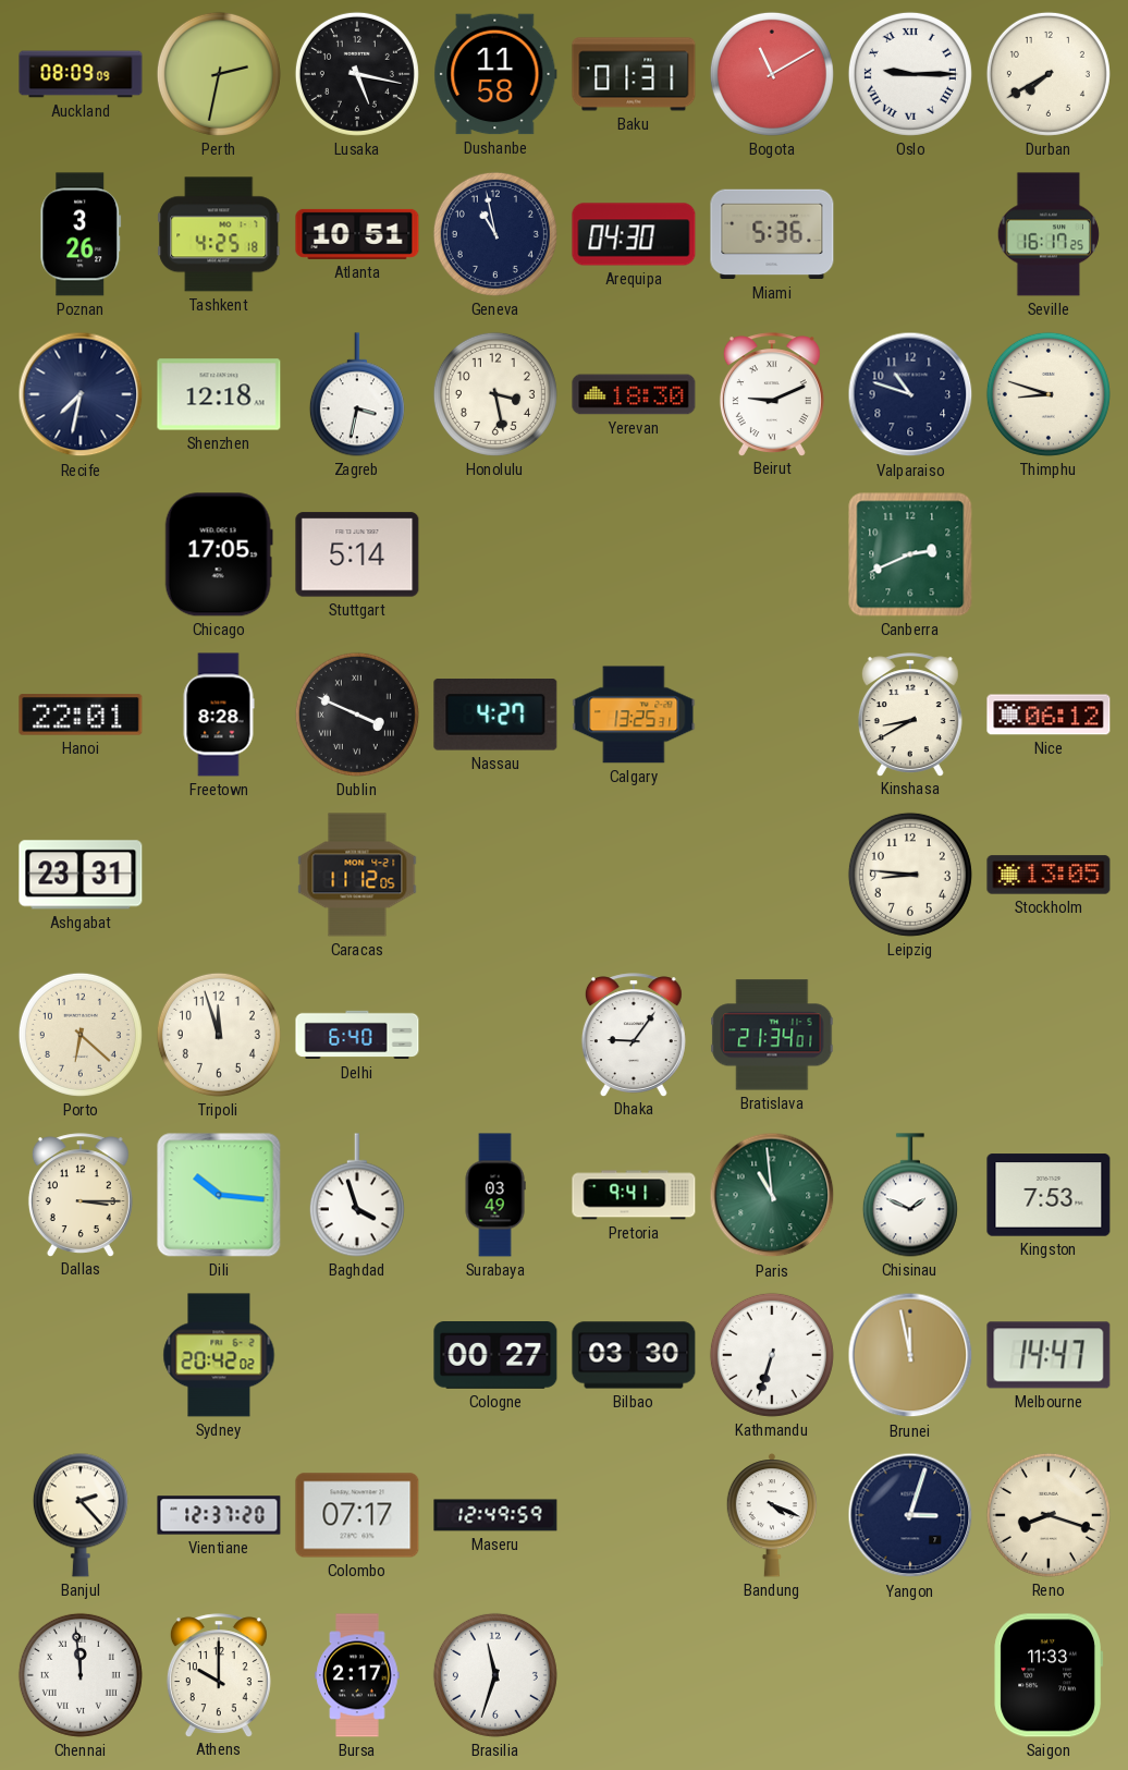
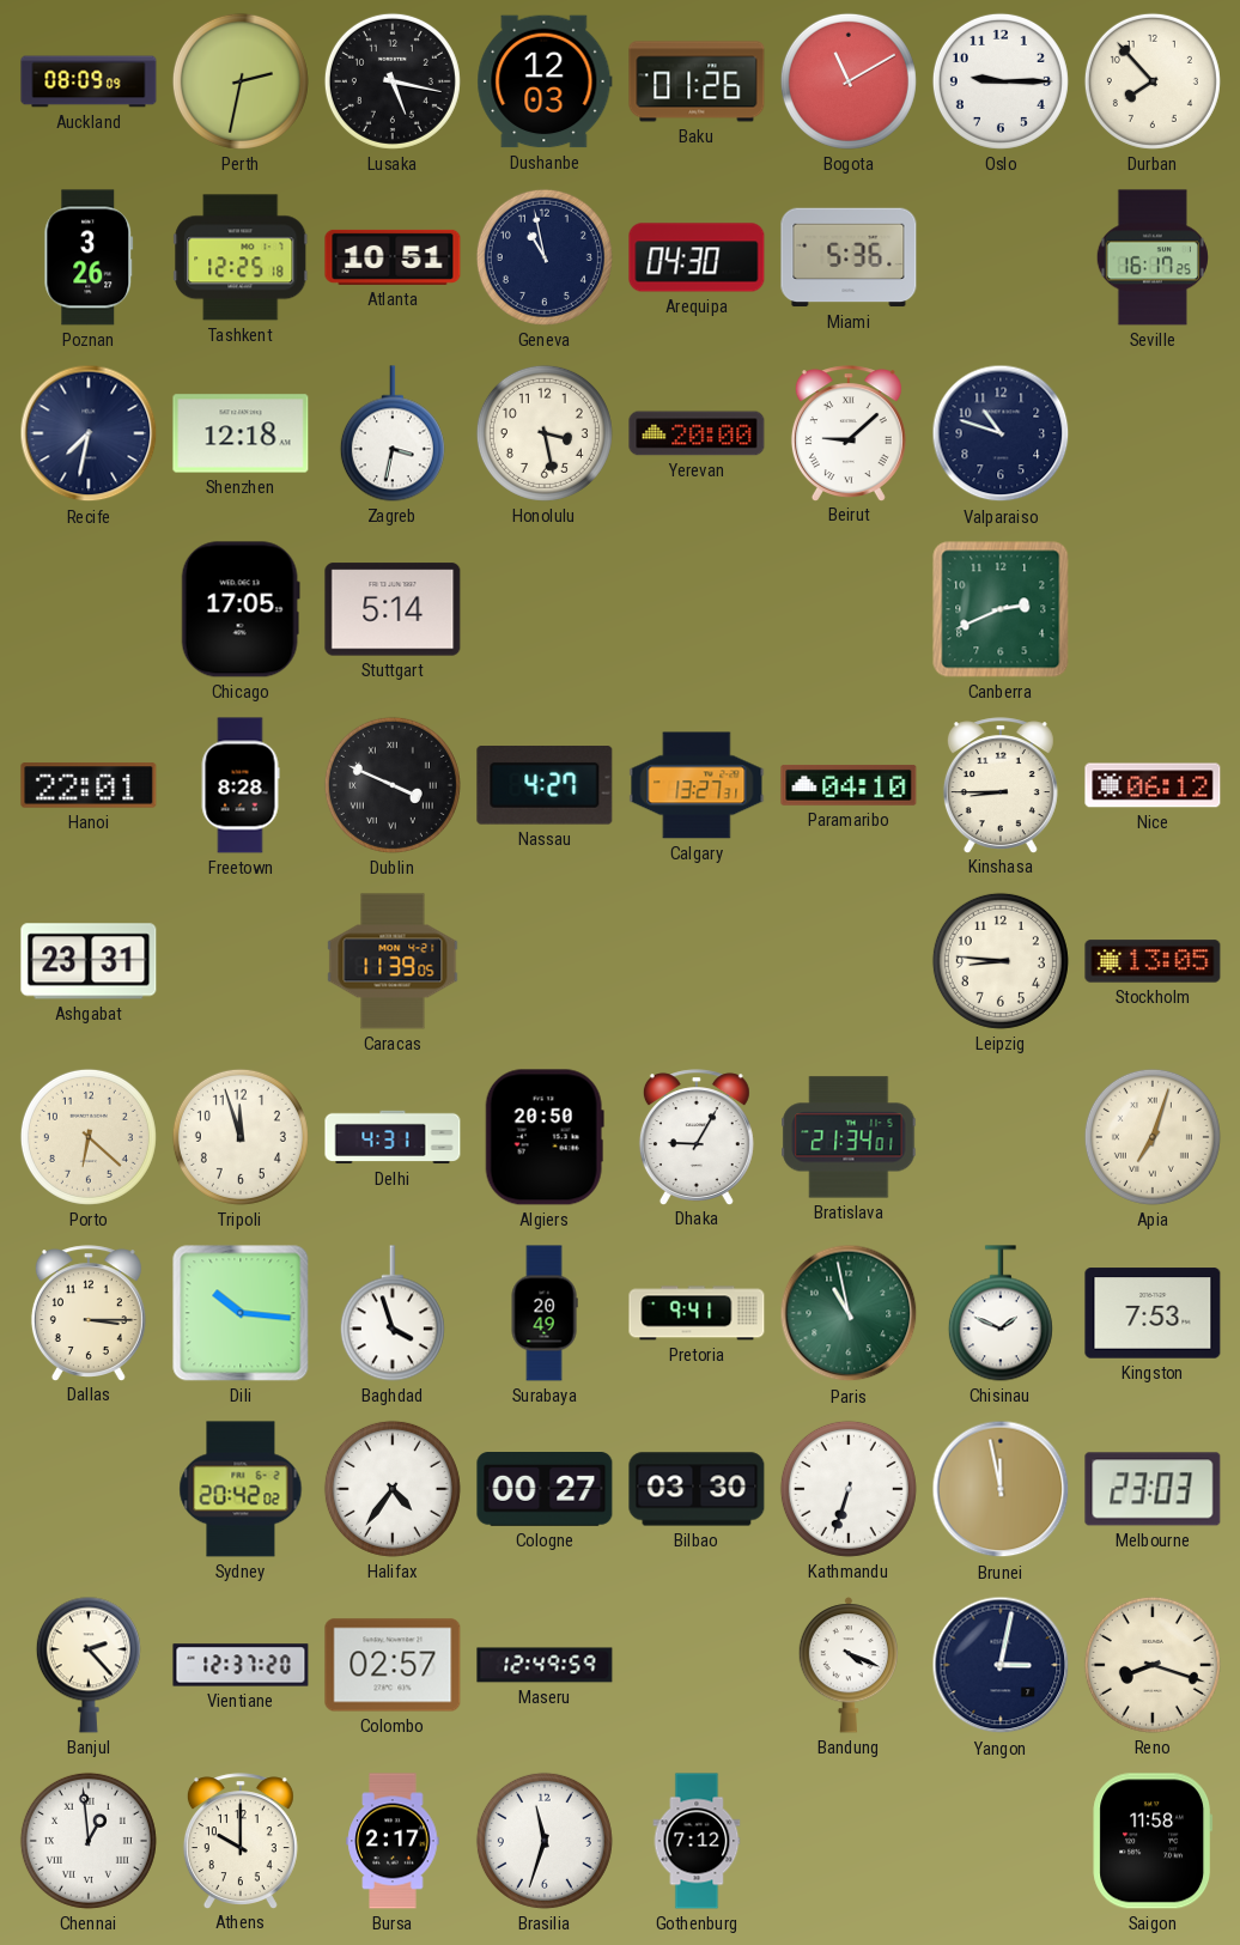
Dushanbe: 11:58 -> 12:03
Baku: 01:31 -> 01:26
Oslo numerals: Roman -> Arabic
Durban: 7:40 -> 7:53
Tashkent: 4:25 -> 12:25
Yerevan: 18:30 -> 20:00
Beirut: 9:11 -> 9:08
Thimphu: 8:48 -> none
Calgary: 13:25 -> 13:27
Paramaribo: none -> 04:10
Kinshasa: 8:40 -> 8:45
Caracas: 11:12 -> 11:39
Delhi: 6:40 -> 4:31
Algiers: none -> 20:50
Dhaka: 9:06 -> 9:05
Apia: none -> 7:03
Surabaya: 03:49 -> 20:49
Paris: 10:59 -> 10:58
Halifax: none -> 4:36
Melbourne: 14:47 -> 23:03
Colombo: 07:17 -> 02:57
Yangon: 3:03 -> 3:02
Chennai: 11:59 -> 12:59
Gothenburg: none -> 7:12
Saigon: 11:33 -> 11:58
